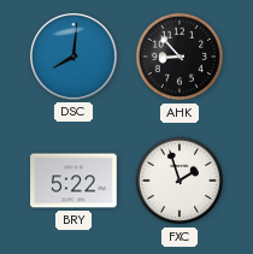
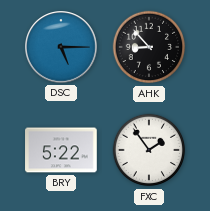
DSC: 8:01 -> 5:15
FXC: 1:57 -> 1:54
